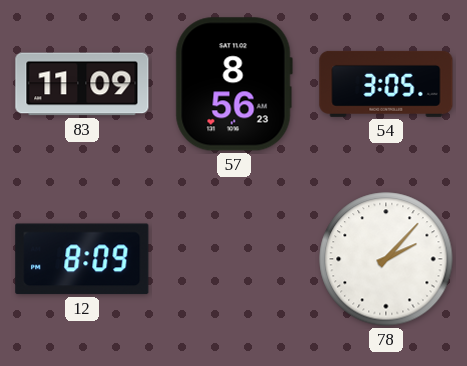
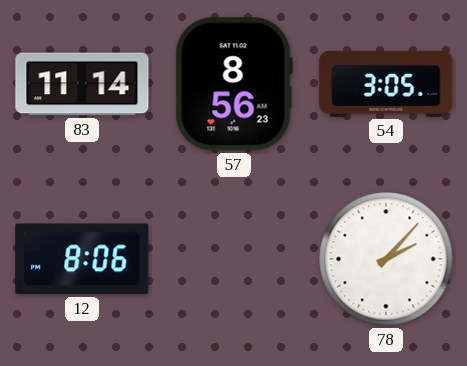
83: 11:09 -> 11:14
12: 8:09 -> 8:06
